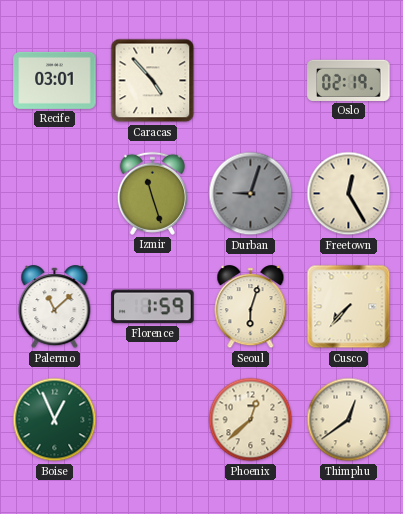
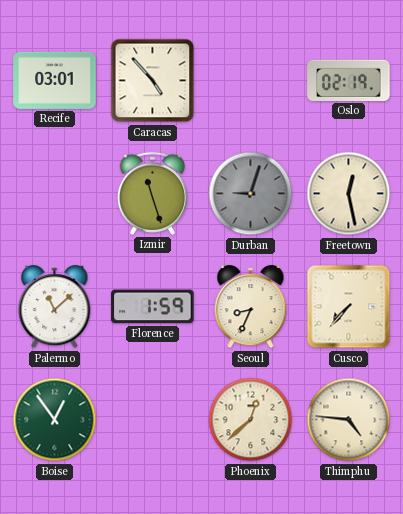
Freetown: 12:25 -> 12:28
Seoul: 6:03 -> 8:34
Boise: 12:56 -> 12:54
Thimphu: 12:39 -> 4:46
